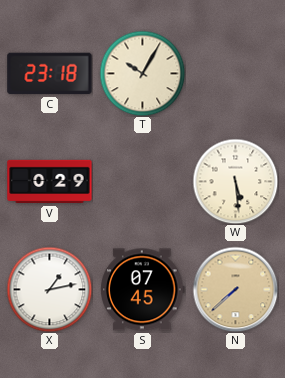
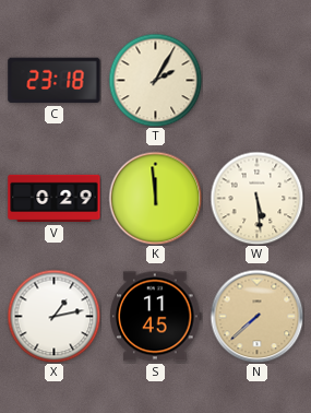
T: 10:05 -> 2:05
K: none -> 11:59
S: 07:45 -> 11:45
